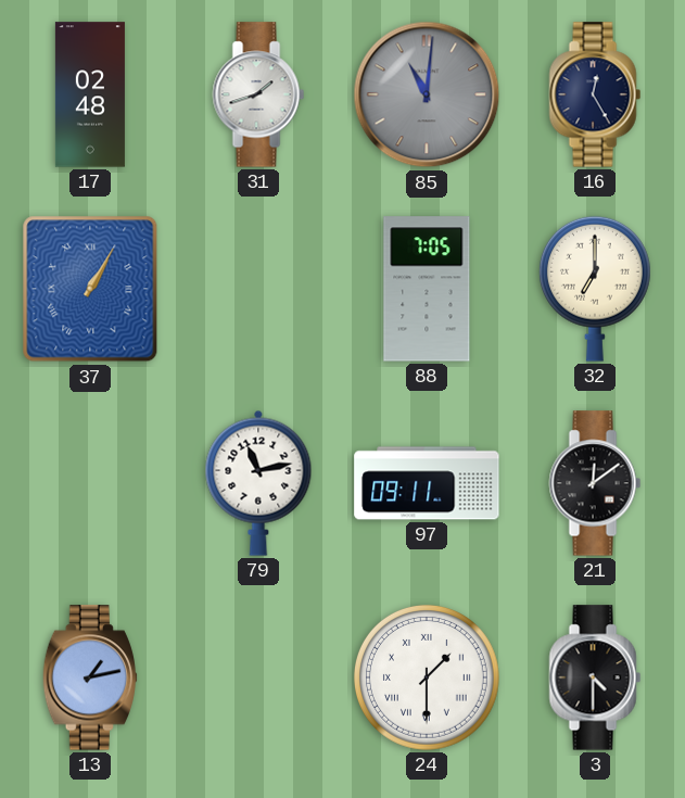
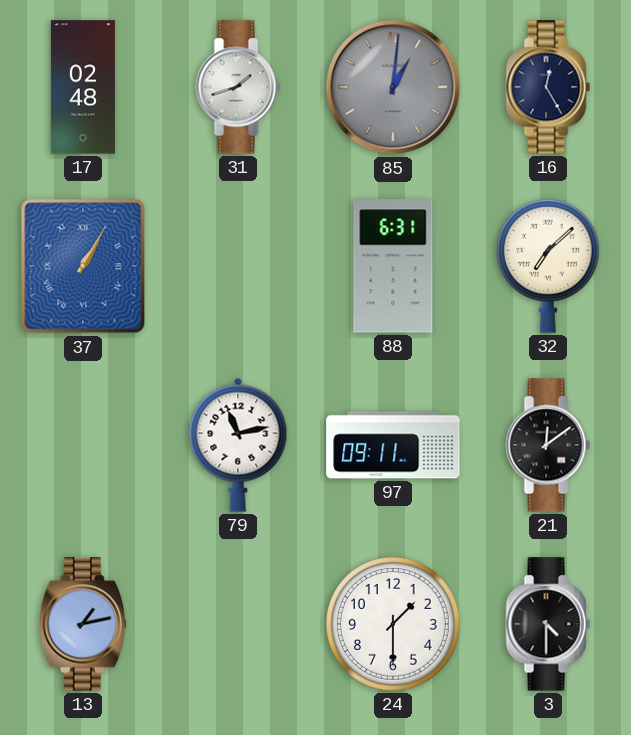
85: 11:01 -> 1:01
88: 7:05 -> 6:31
32: 7:00 -> 7:08
24 numerals: Roman -> Arabic
